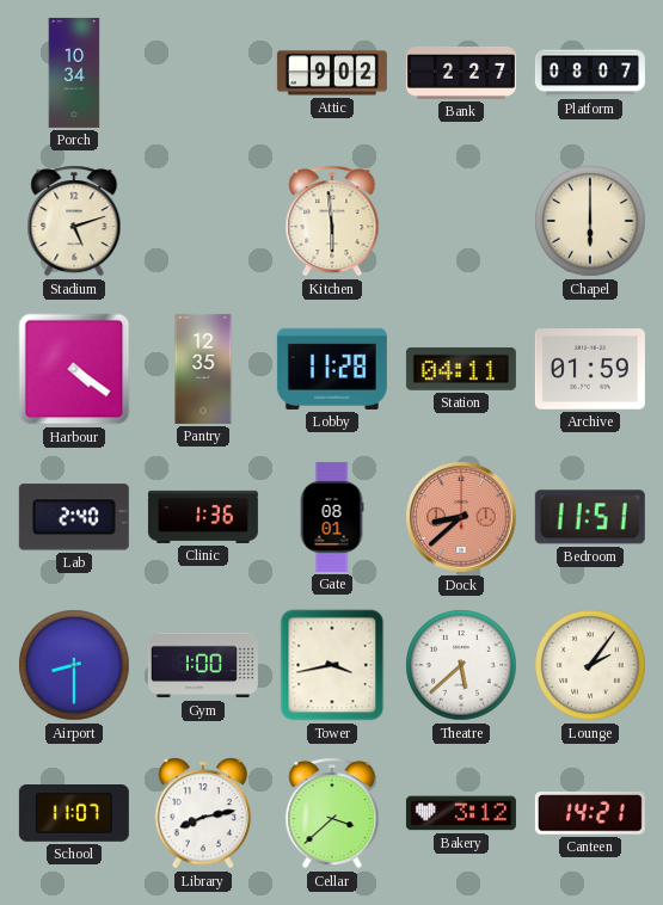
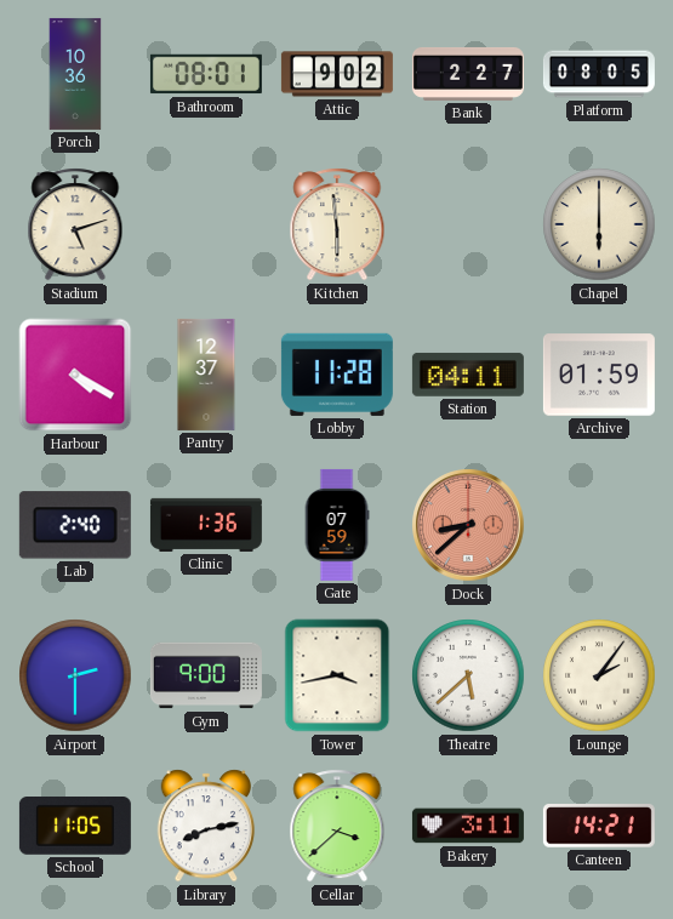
Porch: 10:34 -> 10:36
Bathroom: none -> 08:01
Platform: 08:07 -> 08:05
Harbour: 4:21 -> 4:20
Pantry: 12:35 -> 12:37
Gate: 08:01 -> 07:59
Bedroom: 11:51 -> none
Airport: 8:30 -> 2:30
Gym: 1:00 -> 9:00
School: 11:07 -> 11:05
Bakery: 3:12 -> 3:11
